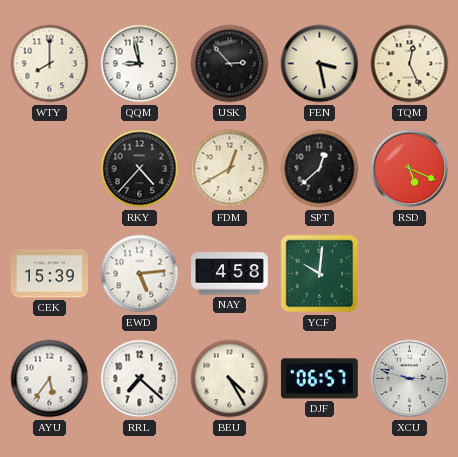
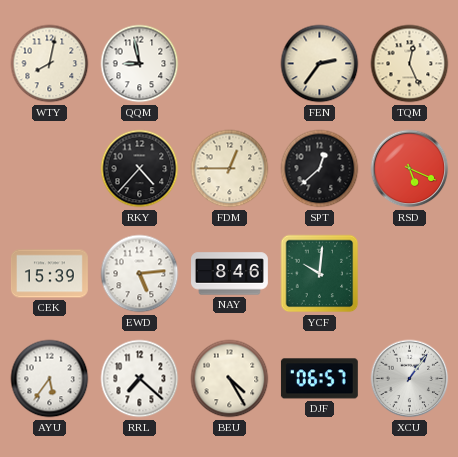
WTY: 8:00 -> 8:02
USK: 2:53 -> none
FEN: 3:28 -> 2:36
FDM: 12:40 -> 12:45
NAY: 4:58 -> 8:46
XCU: 2:48 -> 1:06
